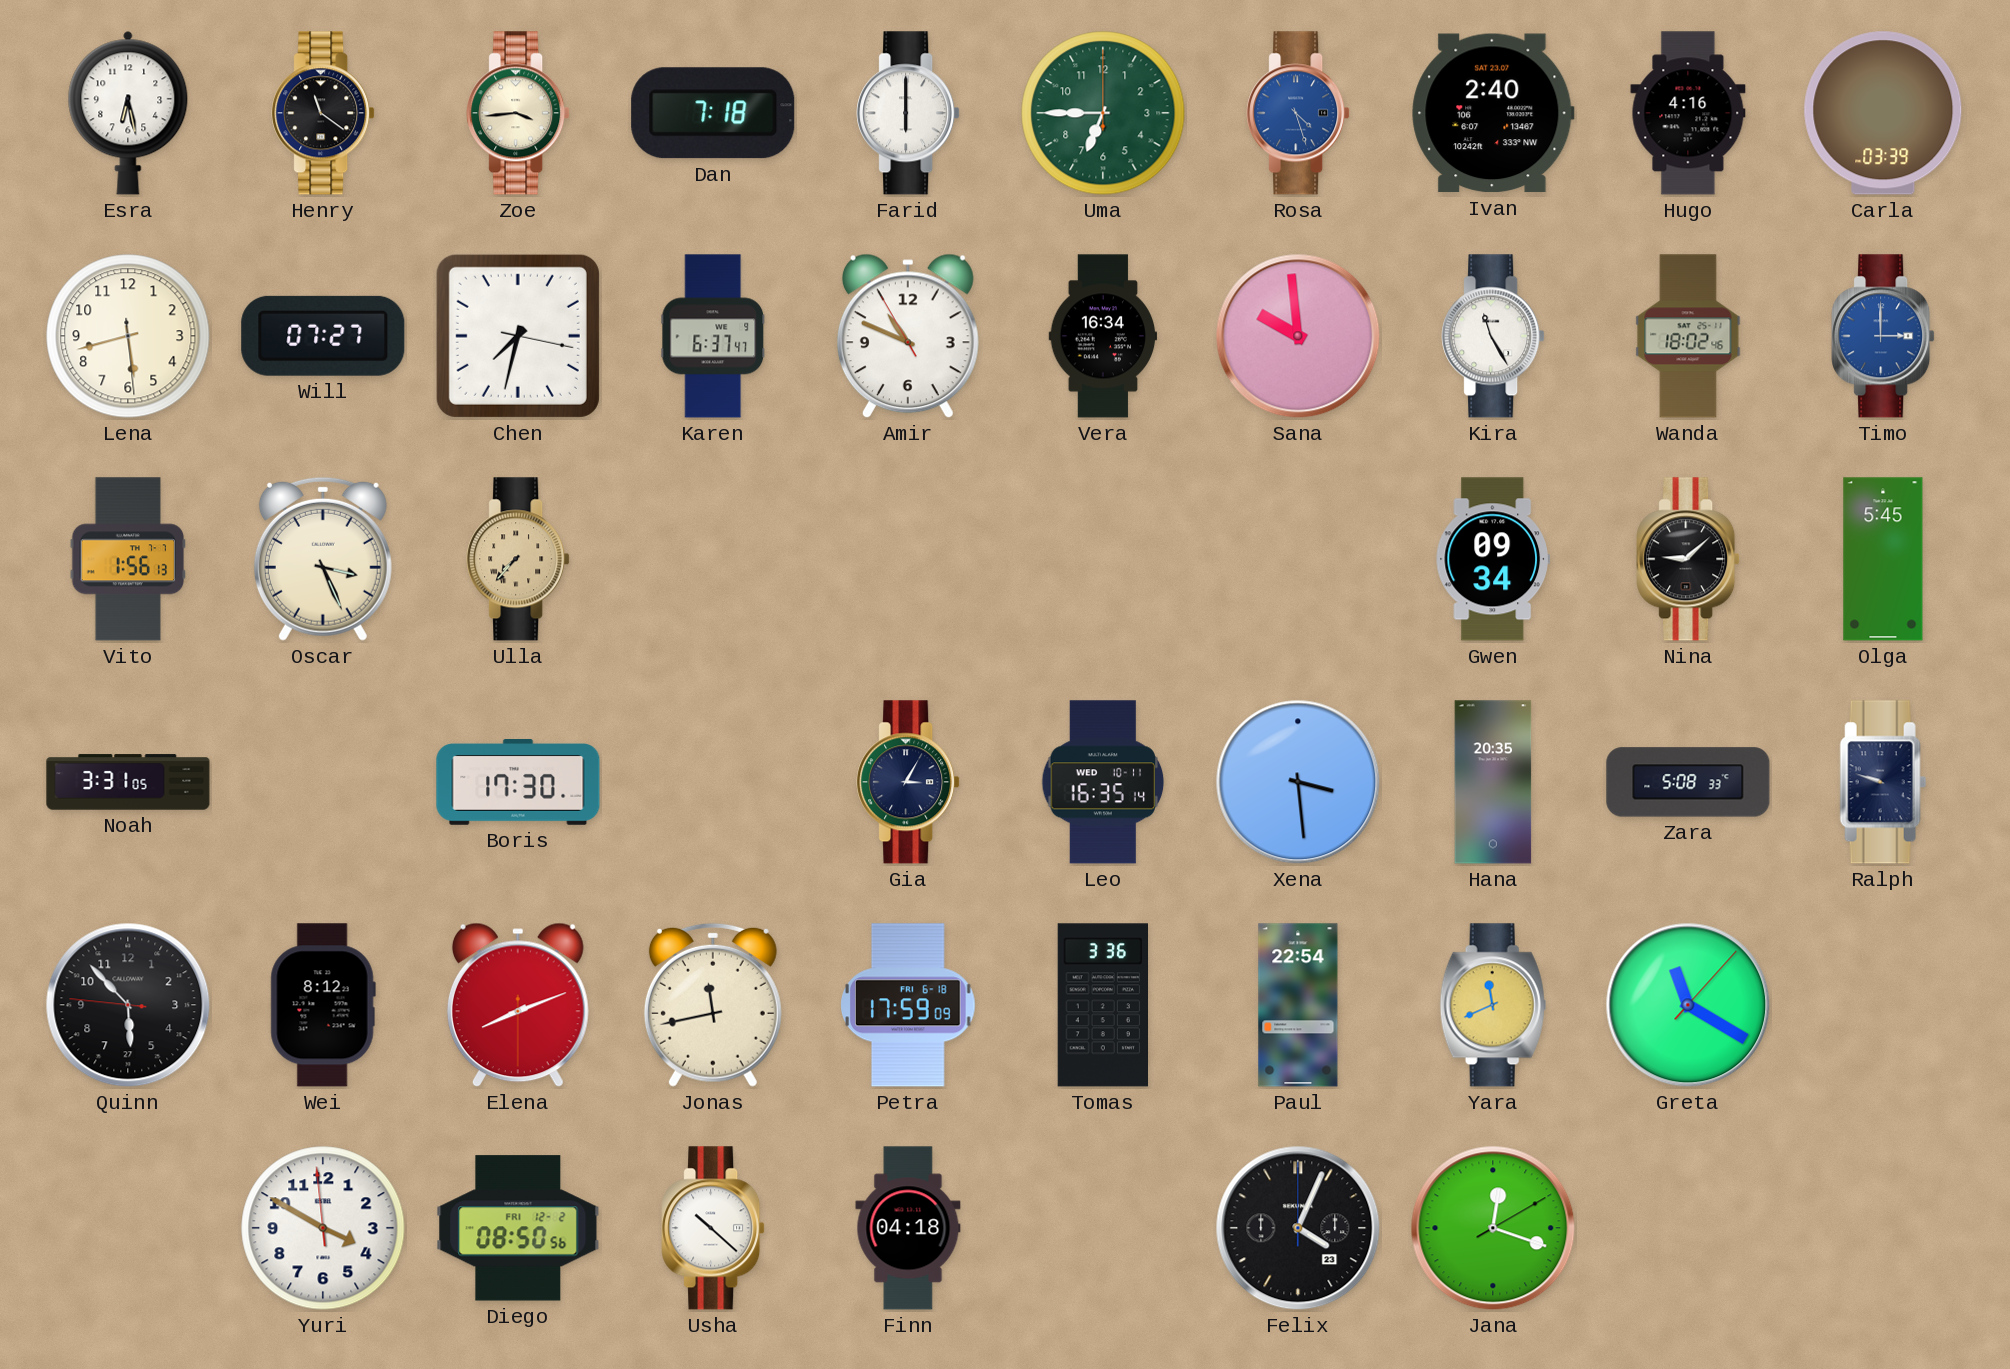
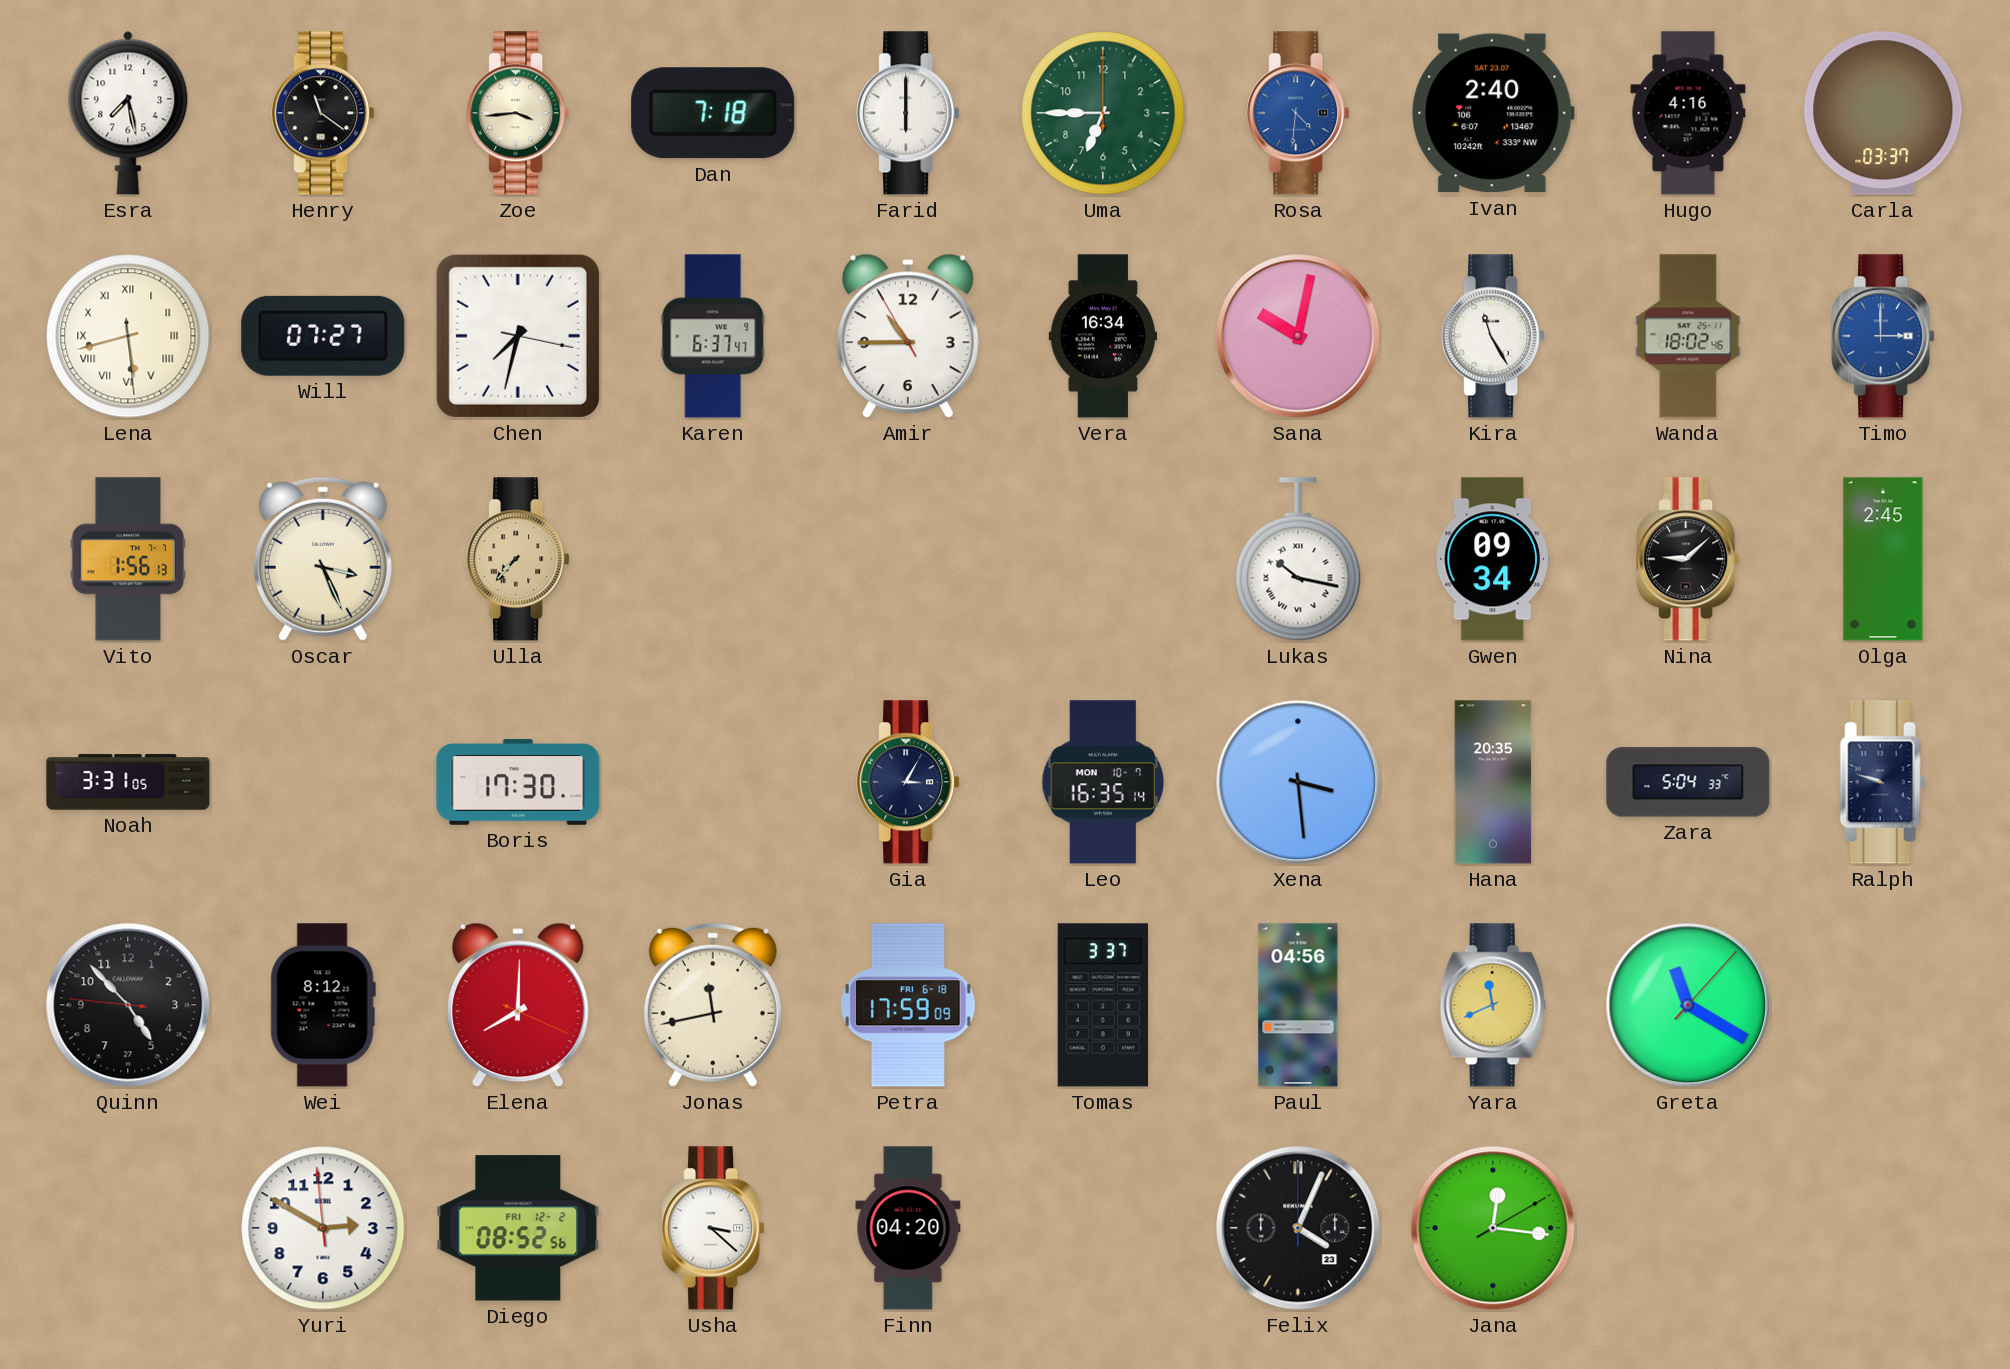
Esra: 6:28 -> 7:28
Rosa: 4:27 -> 4:31
Carla: 03:39 -> 03:37
Lena numerals: Arabic -> Roman
Amir: 10:48 -> 10:44
Sana: 9:59 -> 10:02
Lukas: none -> 10:17
Olga: 5:45 -> 2:45
Leo date: WED 10-11 -> MON 10-7
Zara: 5:08 -> 5:04
Quinn: 5:52 -> 4:52
Elena: 8:11 -> 8:00
Tomas: 3:36 -> 3:37
Paul: 22:54 -> 04:56
Yuri: 3:49 -> 2:49
Diego: 08:50 -> 08:52
Usha: 10:22 -> 3:22
Finn: 04:18 -> 04:20
Jana: 12:18 -> 12:16
